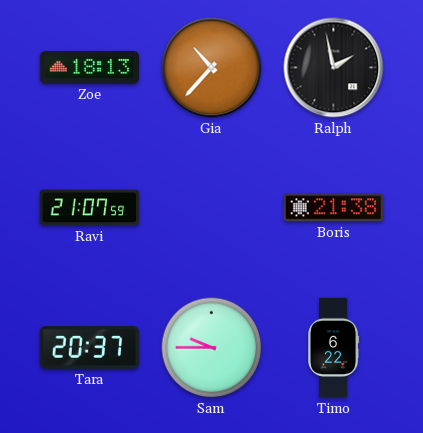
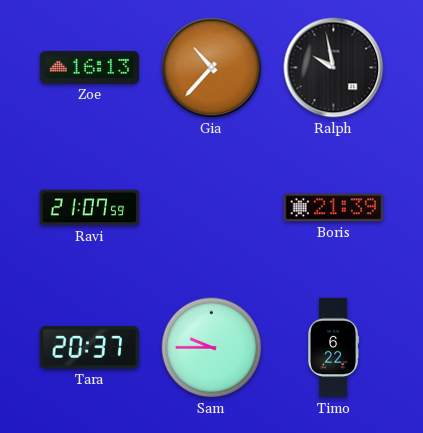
Zoe: 18:13 -> 16:13
Ralph: 1:58 -> 9:58
Boris: 21:38 -> 21:39
